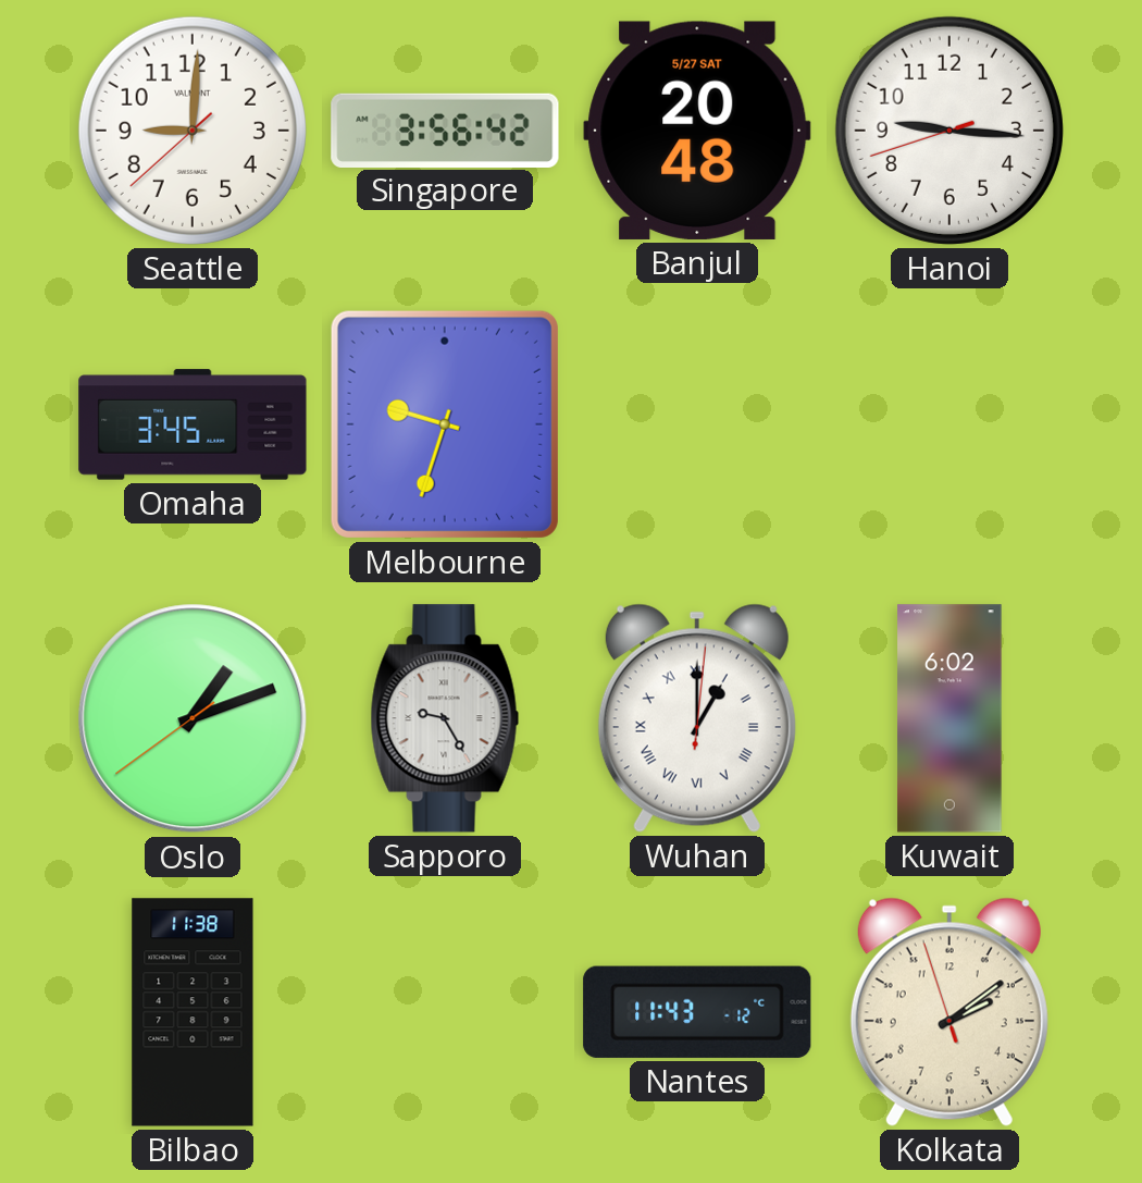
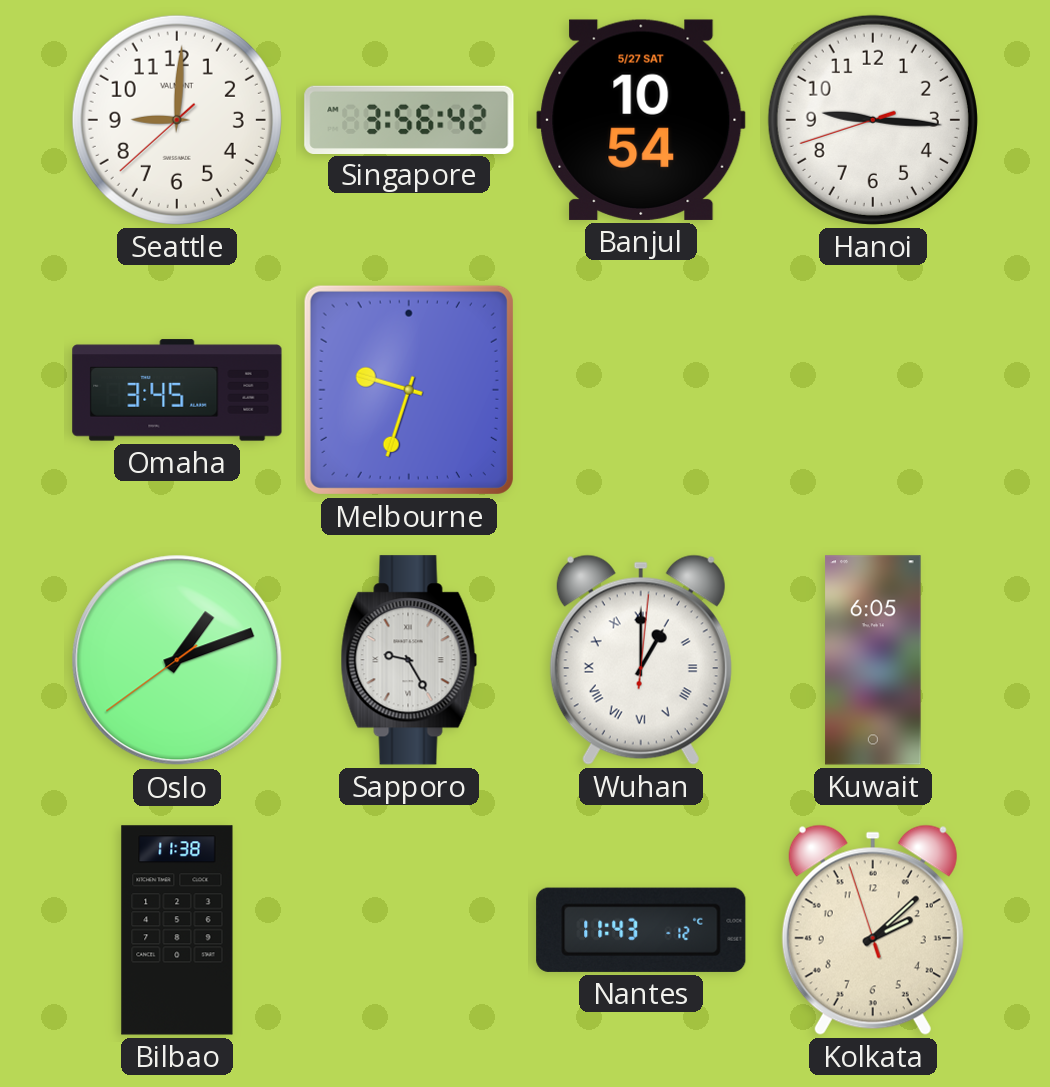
Banjul: 20:48 -> 10:54
Kuwait: 6:02 -> 6:05
Kolkata: 2:08 -> 2:07
